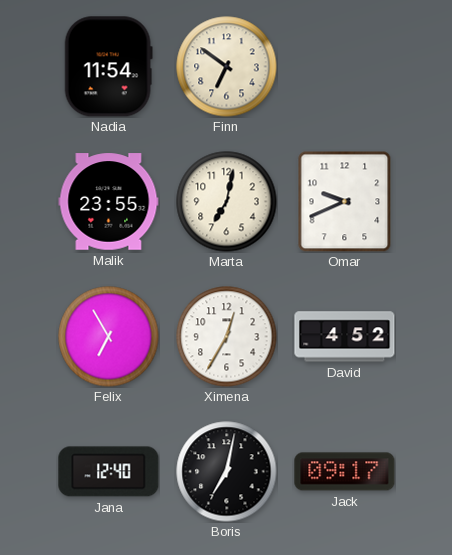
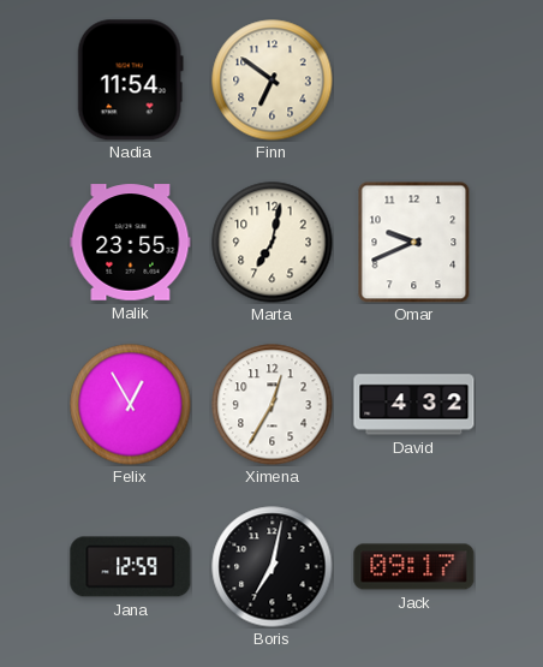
Felix: 6:55 -> 12:55
David: 4:52 -> 4:32
Jana: 12:40 -> 12:59
